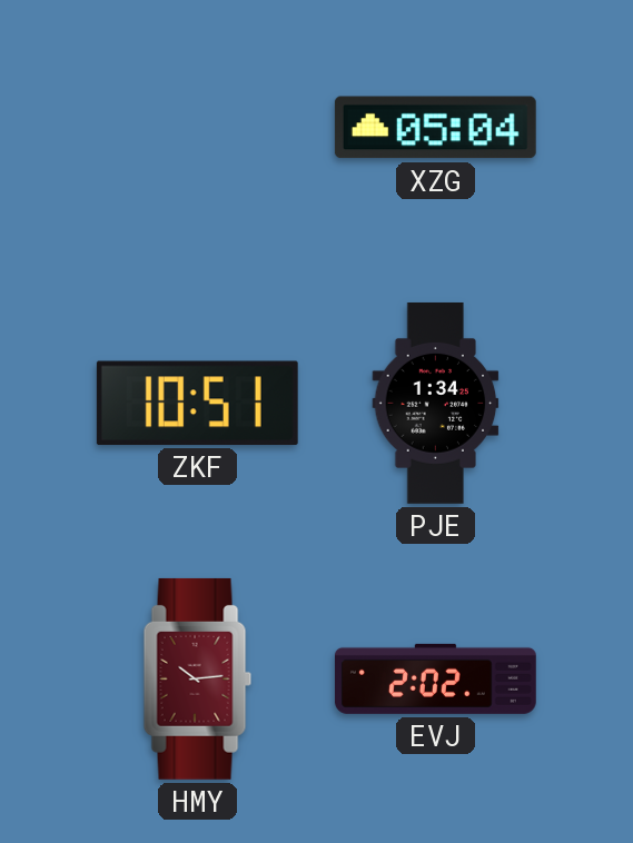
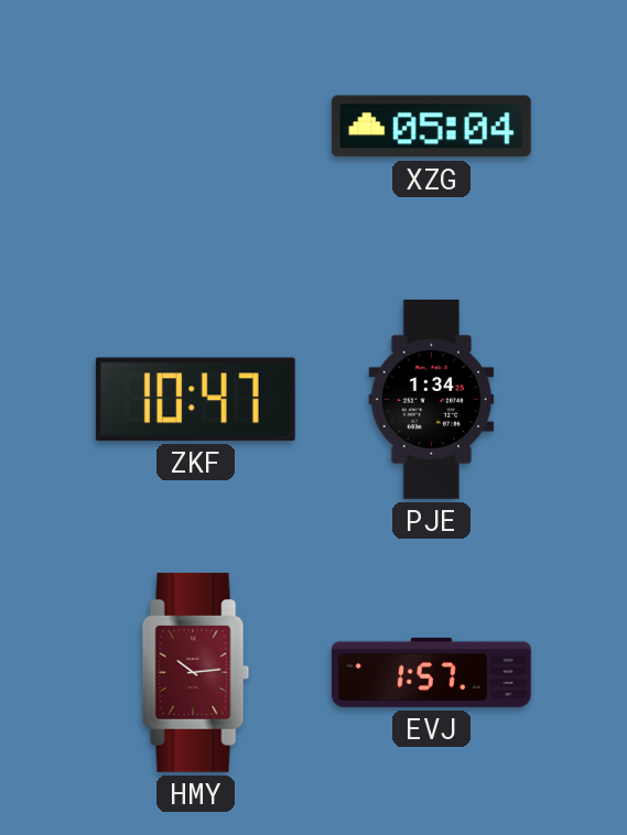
ZKF: 10:51 -> 10:47
EVJ: 2:02 -> 1:57
